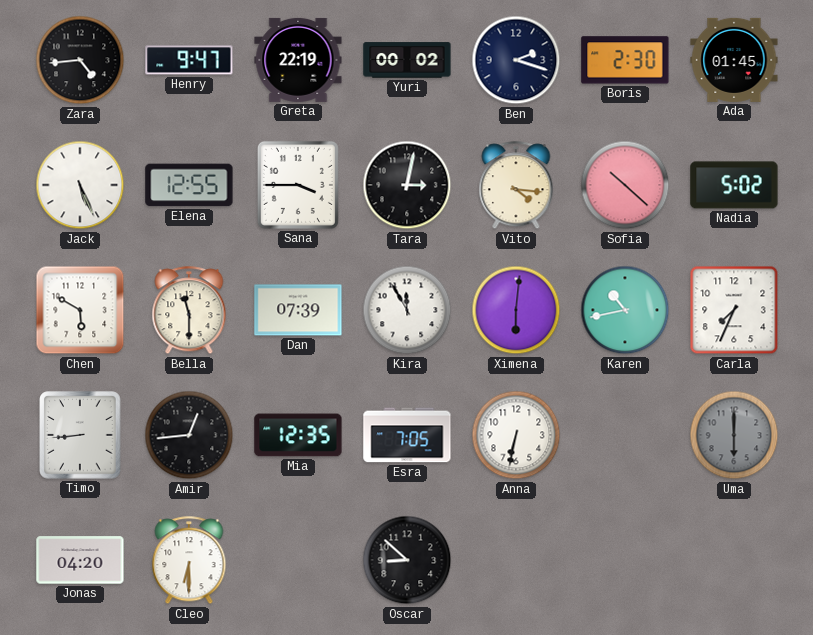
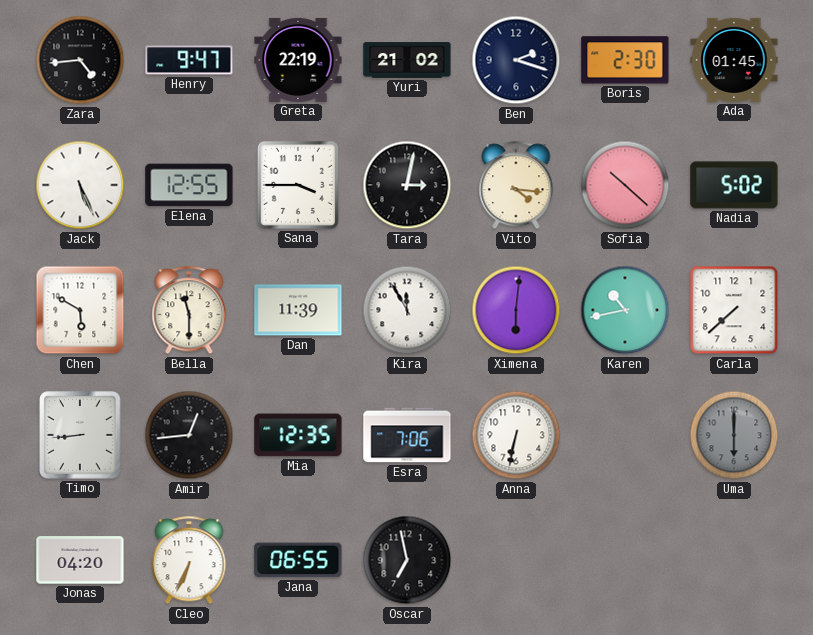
Yuri: 00:02 -> 21:02
Dan: 07:39 -> 11:39
Carla: 7:34 -> 7:38
Esra: 7:05 -> 7:06
Cleo: 6:30 -> 6:34
Jana: none -> 06:55
Oscar: 8:52 -> 6:58
